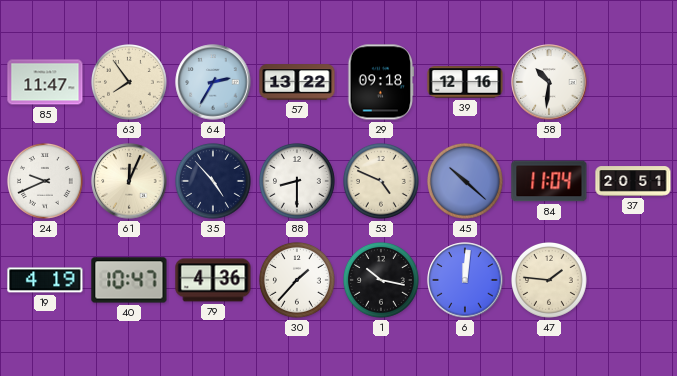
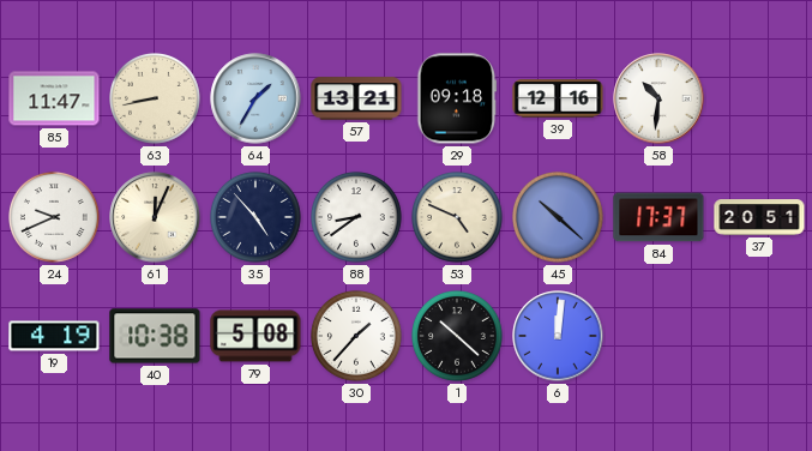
63: 7:54 -> 8:43
64: 2:35 -> 1:35
57: 13:22 -> 13:21
88: 8:30 -> 8:39
84: 11:04 -> 17:37
40: 10:47 -> 10:38
79: 4:36 -> 5:08
1: 10:17 -> 10:22
47: 1:46 -> none
